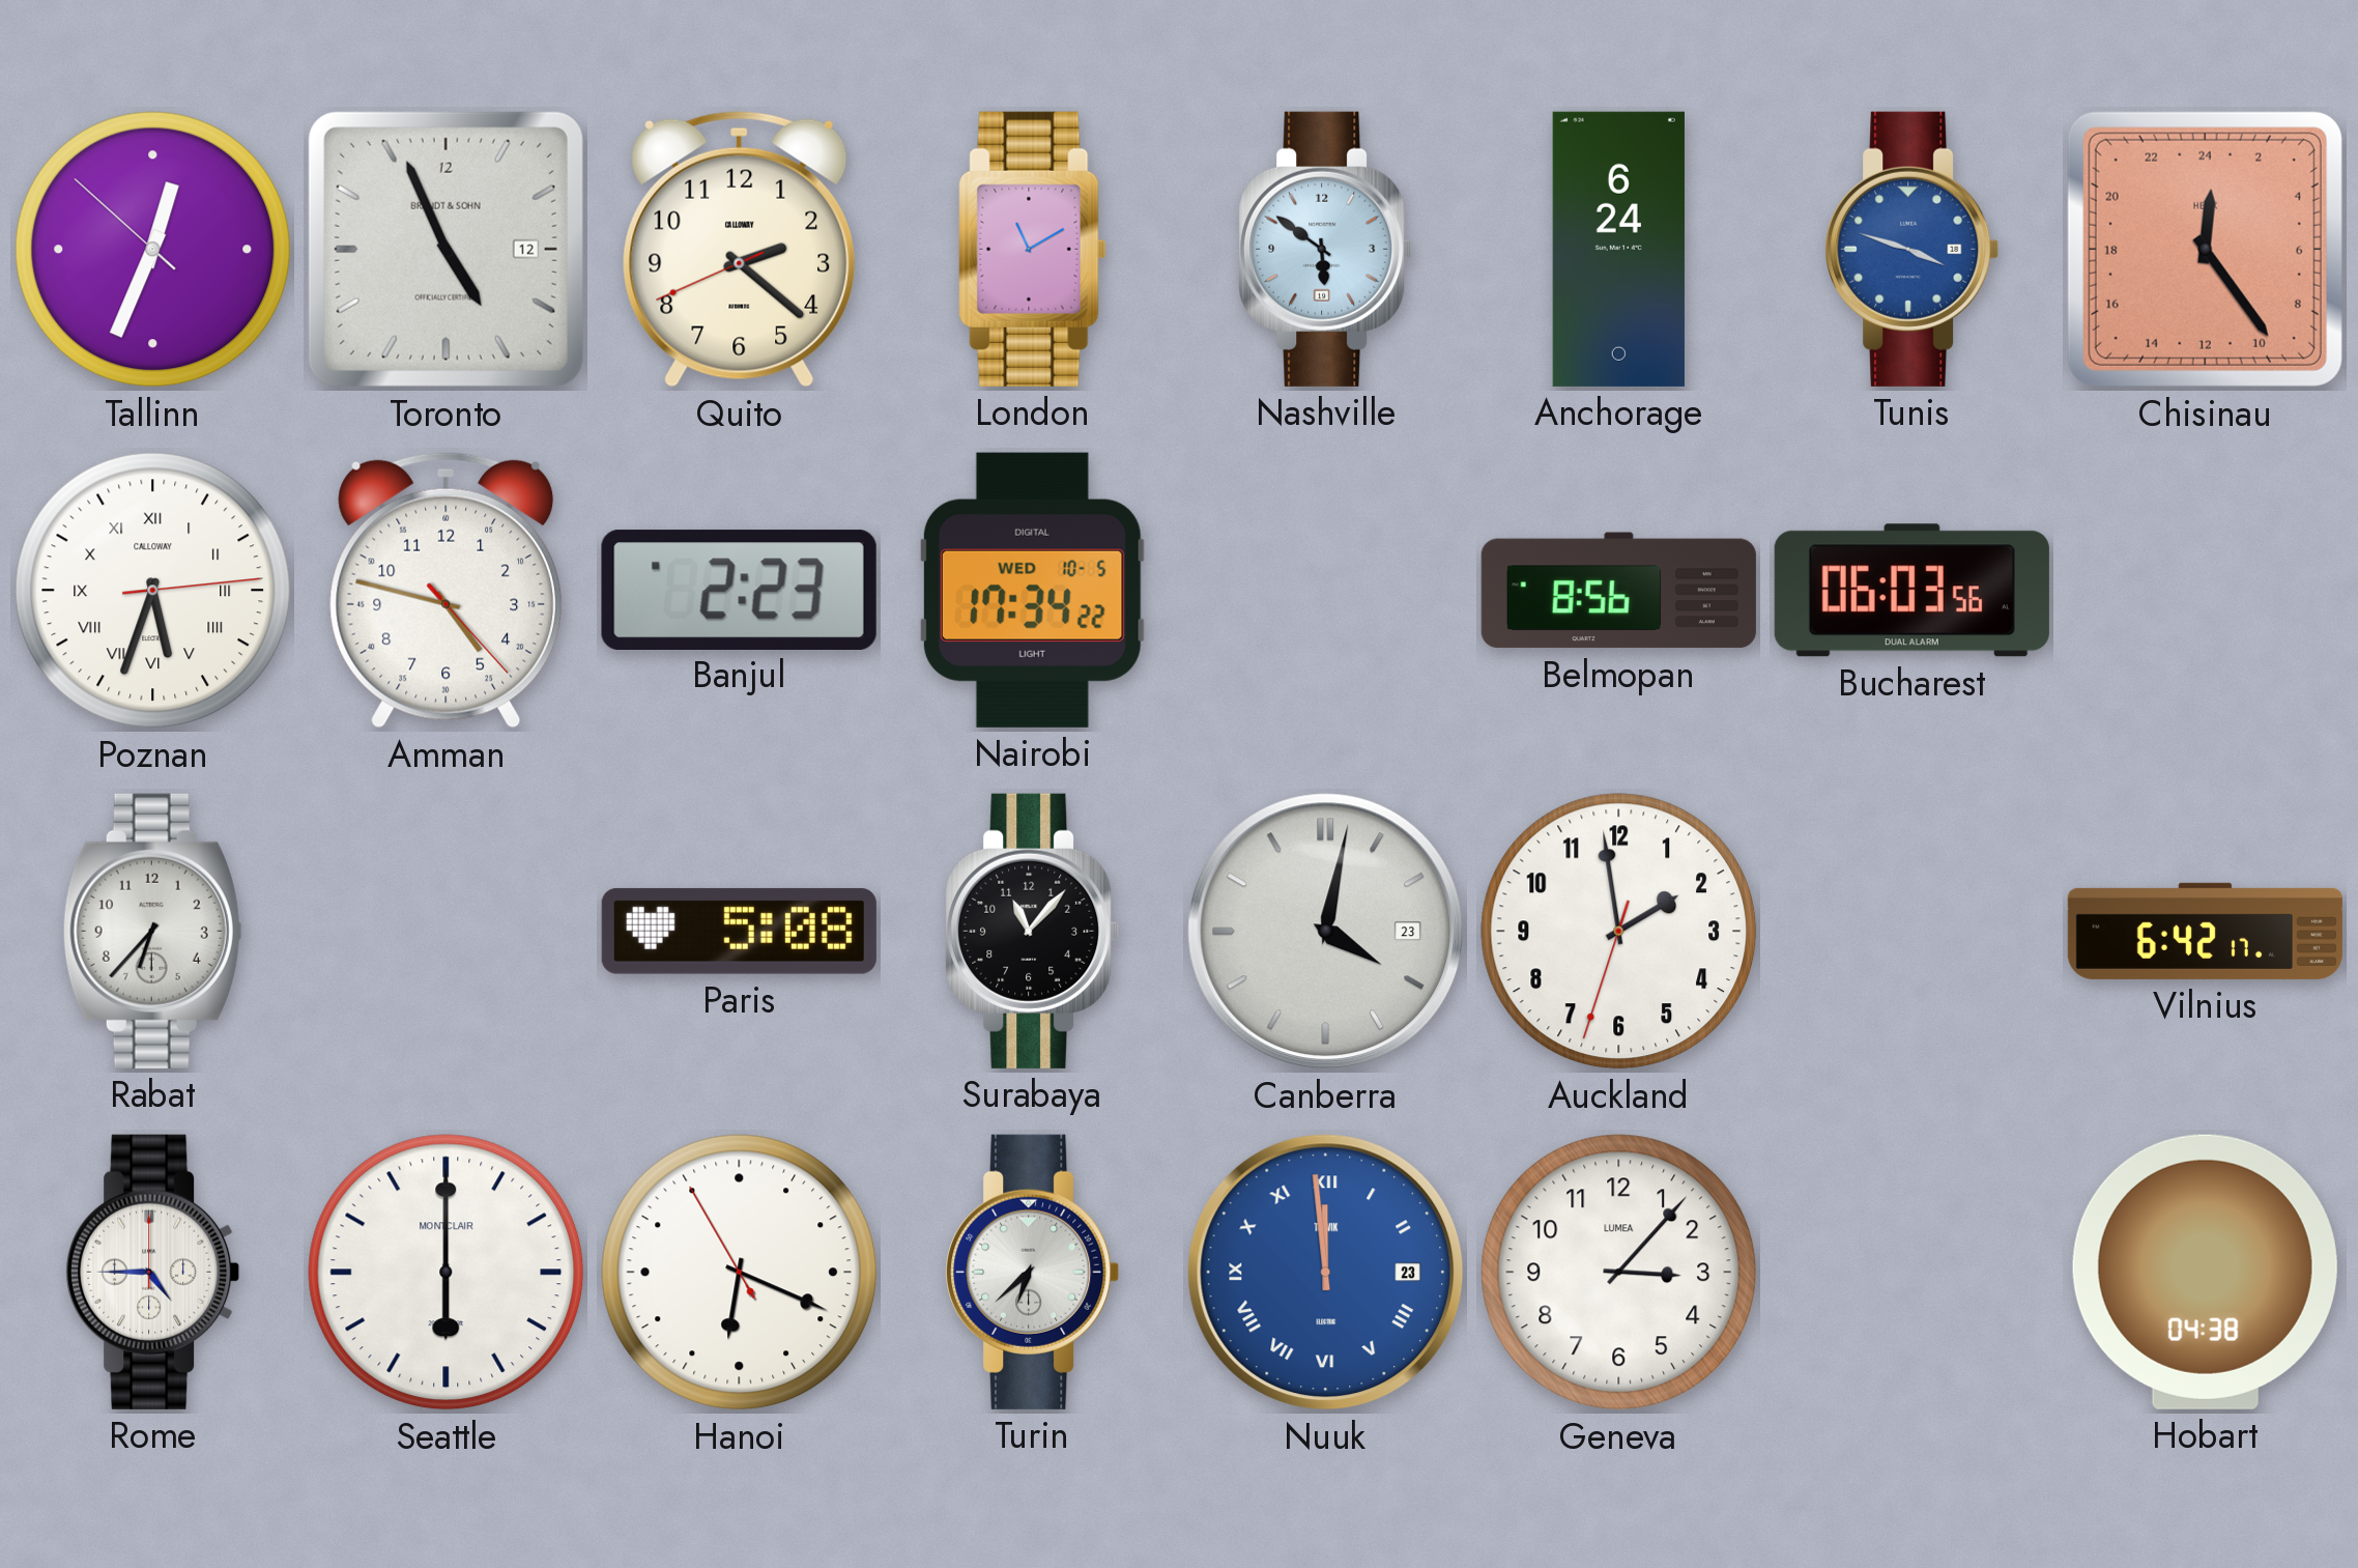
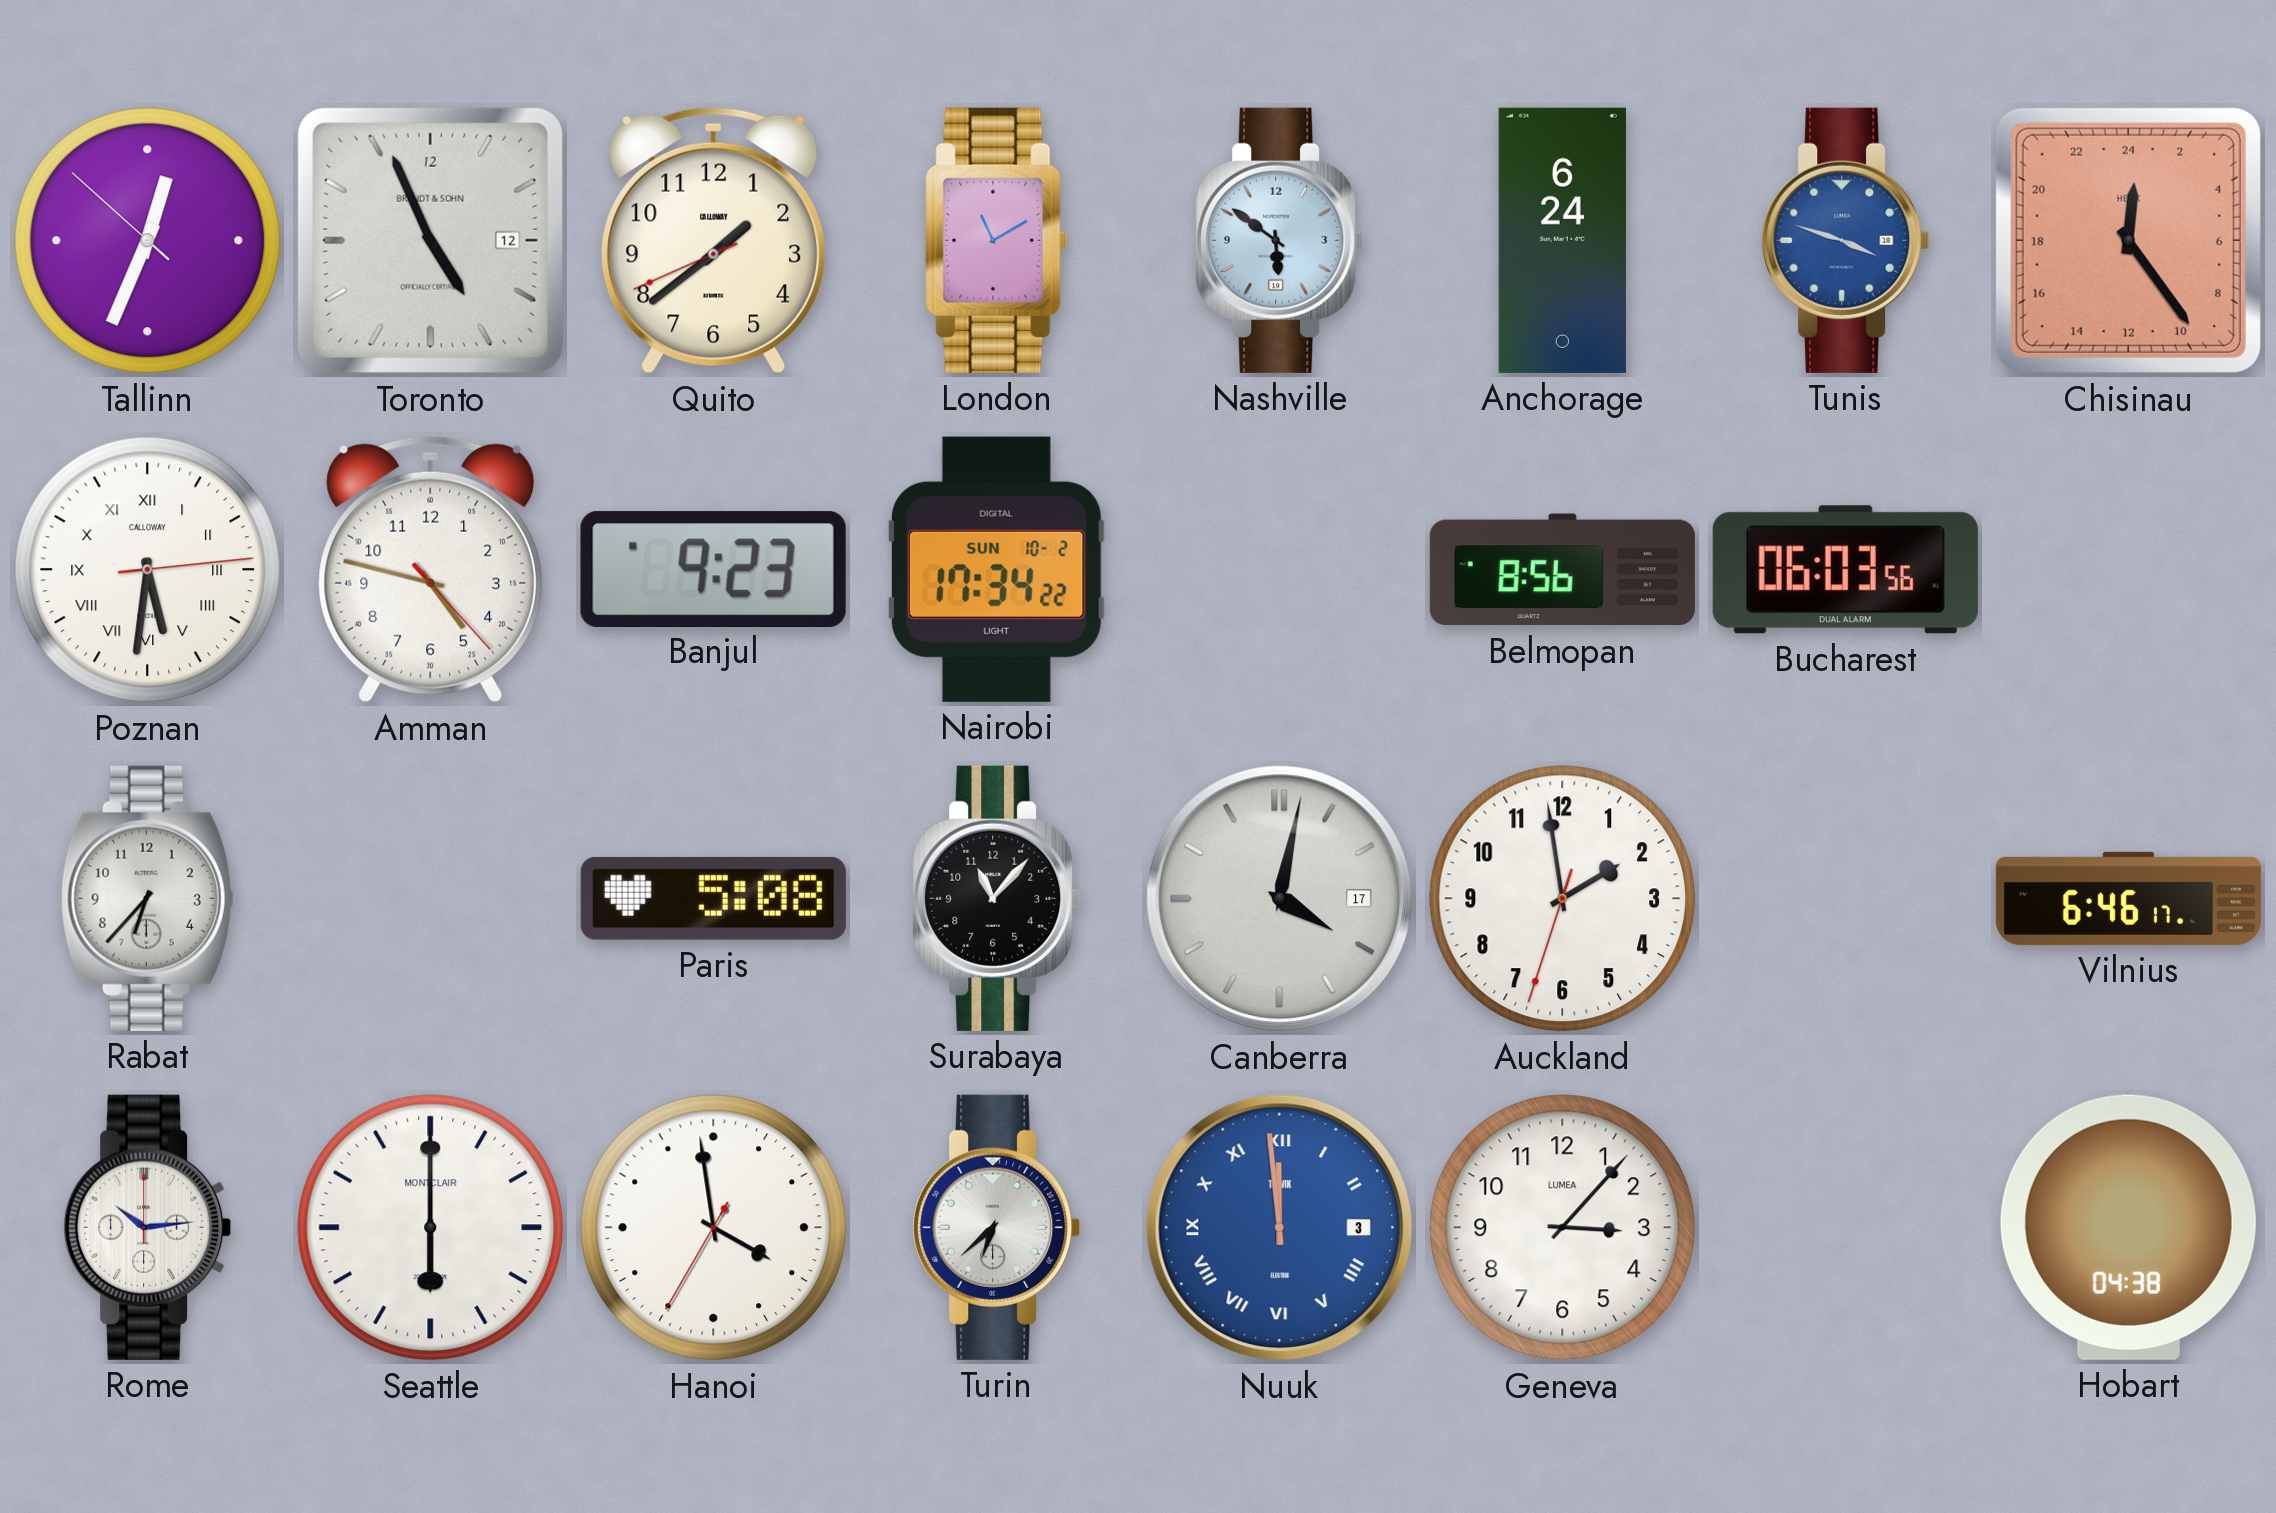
Quito: 2:21 -> 1:38
Poznan: 5:33 -> 5:31
Banjul: 2:23 -> 9:23
Nairobi date: WED 10-5 -> SUN 10-2
Canberra date: 23 -> 17
Vilnius: 6:42 -> 6:46
Rome: 4:45 -> 10:14
Hanoi: 6:18 -> 3:58
Nuuk date: 23 -> 3
